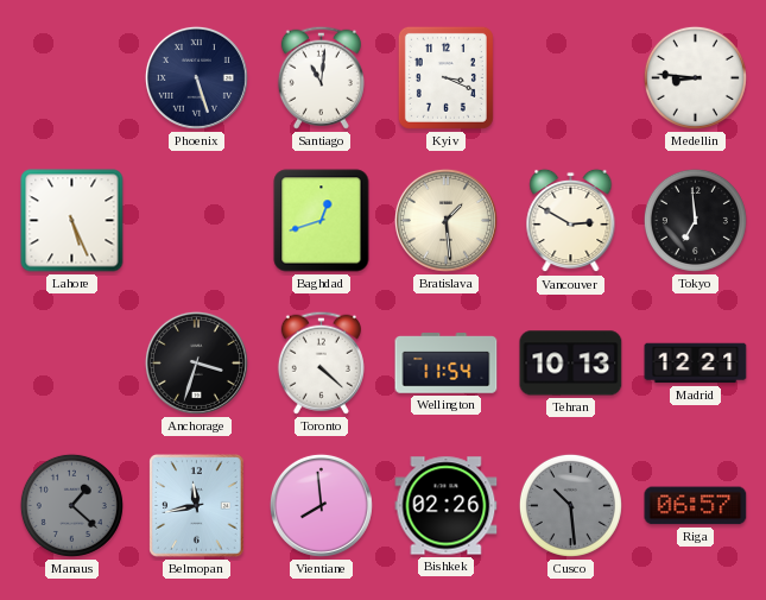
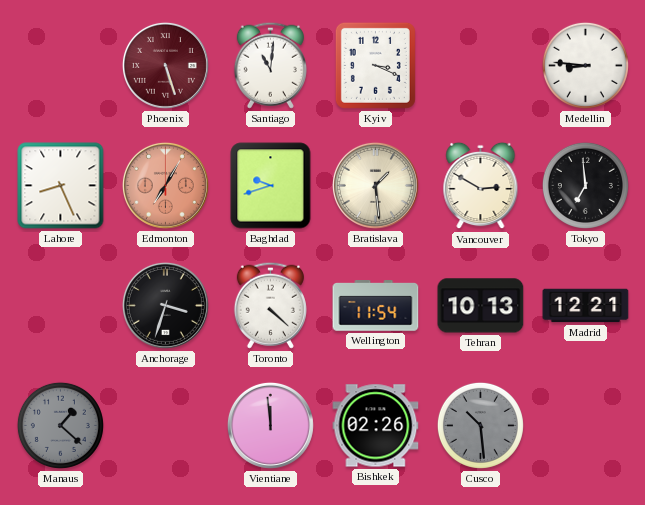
Phoenix dial: navy -> burgundy
Lahore: 5:26 -> 8:26
Edmonton: none -> 7:05
Baghdad: 12:42 -> 9:42
Belmopan: 11:43 -> none
Vientiane: 7:59 -> 11:59
Riga: 06:57 -> none
